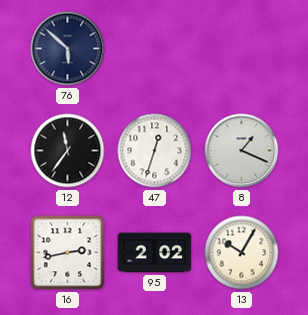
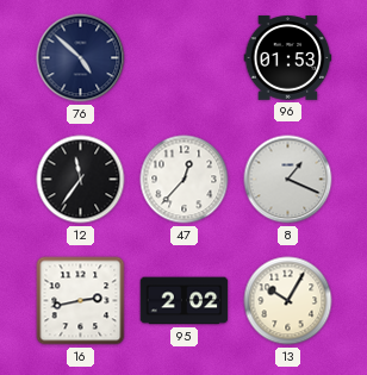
76: 5:52 -> 4:52
96: none -> 01:53
47: 12:33 -> 12:37
